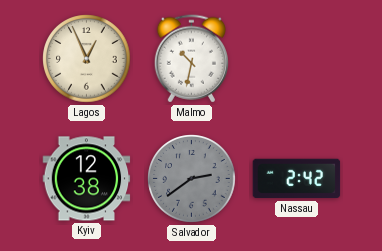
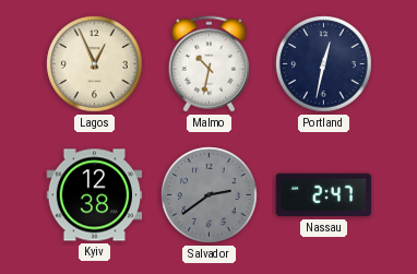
Portland: none -> 12:32
Nassau: 2:42 -> 2:47
